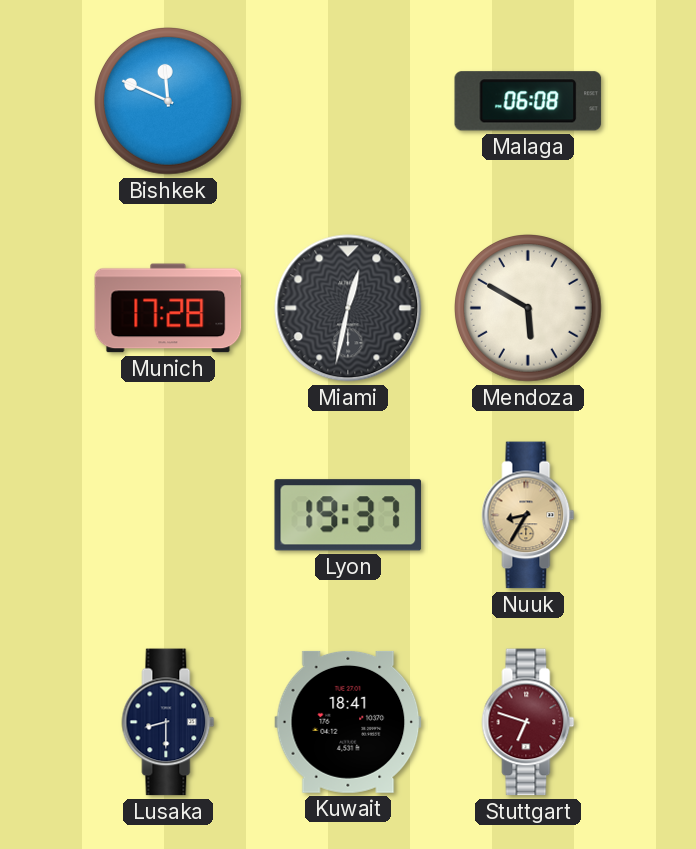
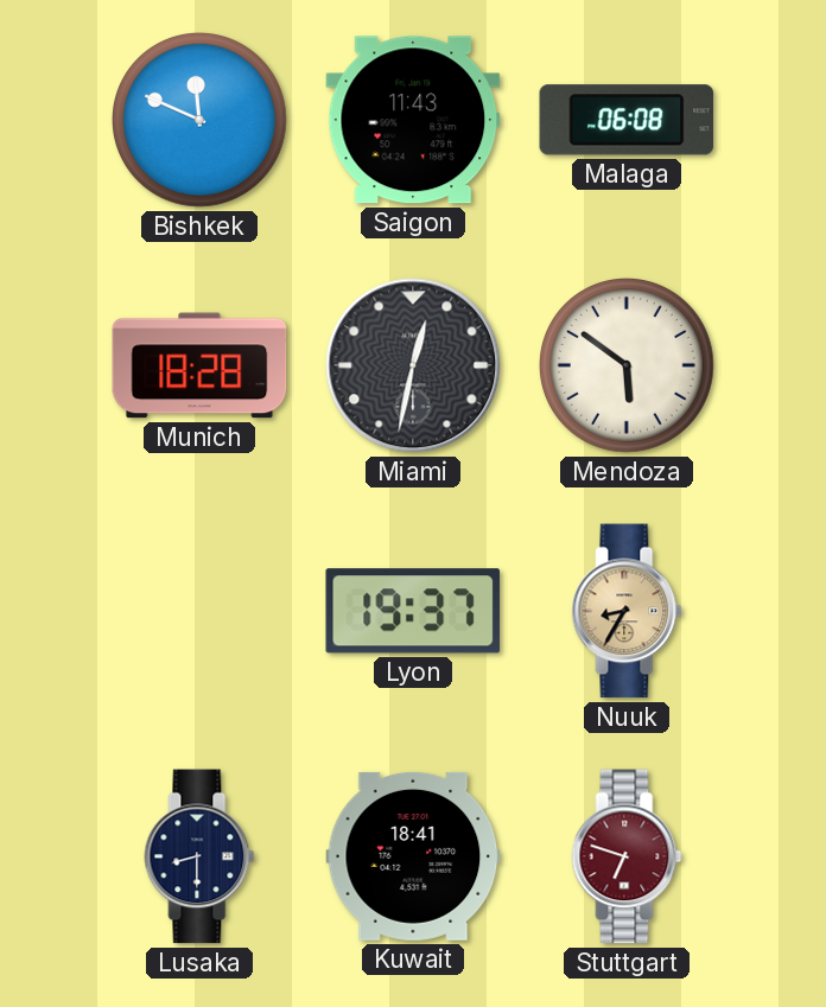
Saigon: none -> 11:43
Munich: 17:28 -> 18:28
Mendoza: 5:50 -> 5:51
